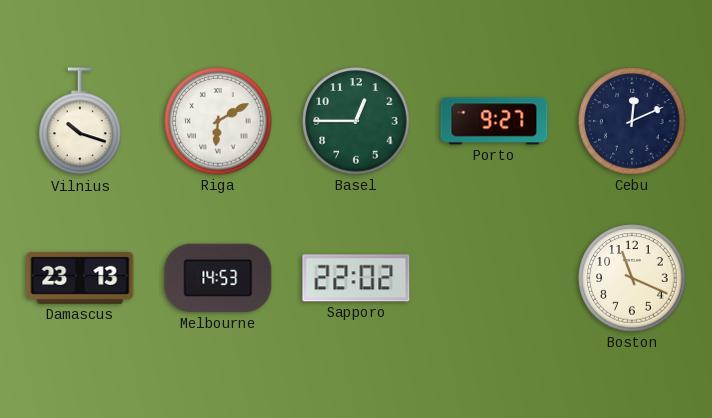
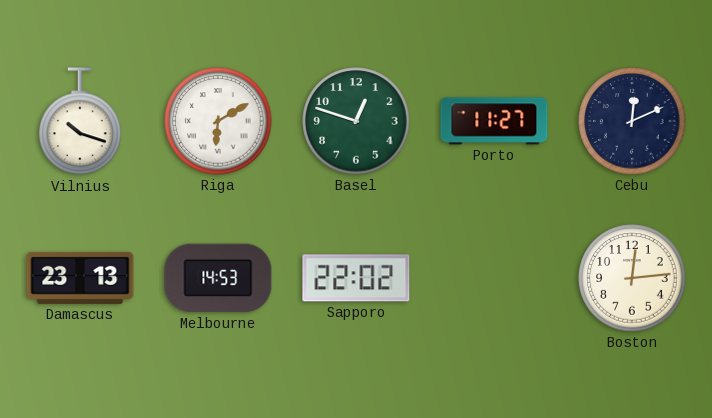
Basel: 12:45 -> 12:48
Porto: 9:27 -> 11:27
Boston: 11:19 -> 12:14
